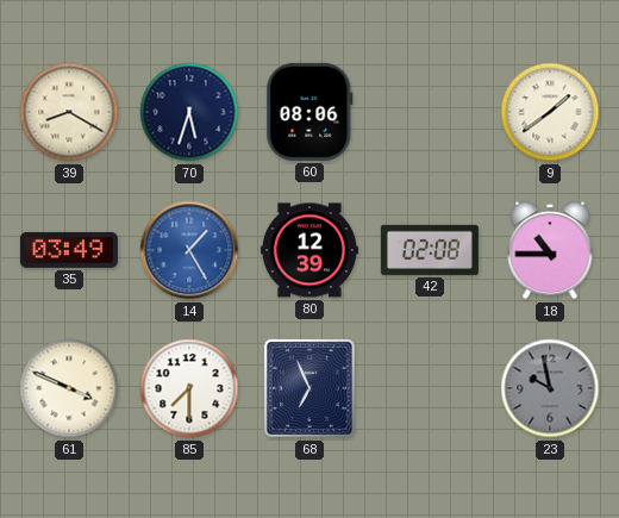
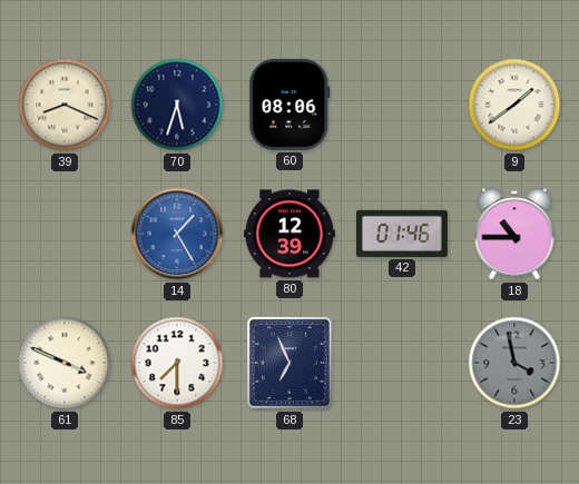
39: 8:20 -> 8:19
35: 03:49 -> none
42: 02:08 -> 01:46
23: 9:58 -> 3:58
